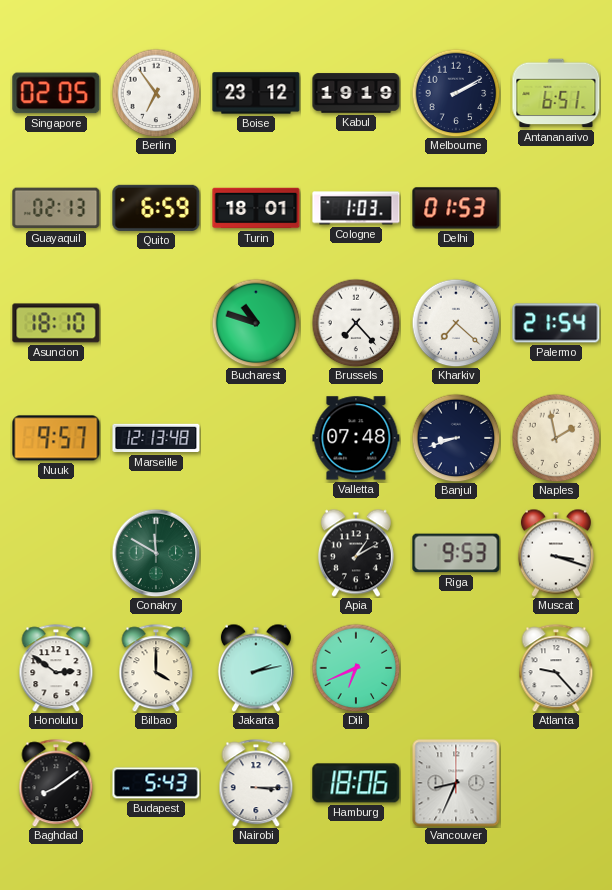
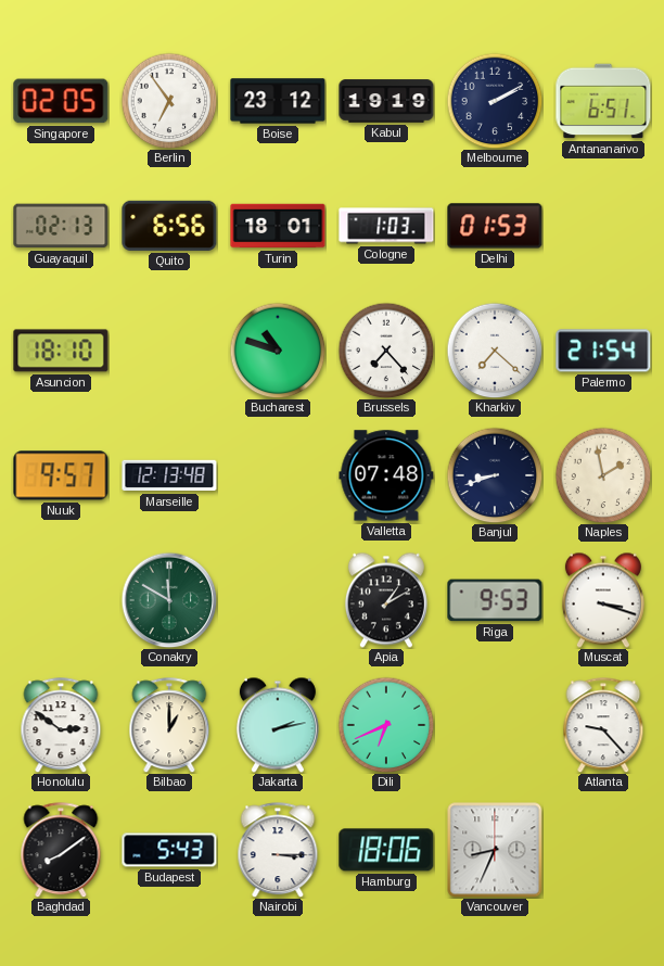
Quito: 6:59 -> 6:56
Bilbao: 4:00 -> 1:00
